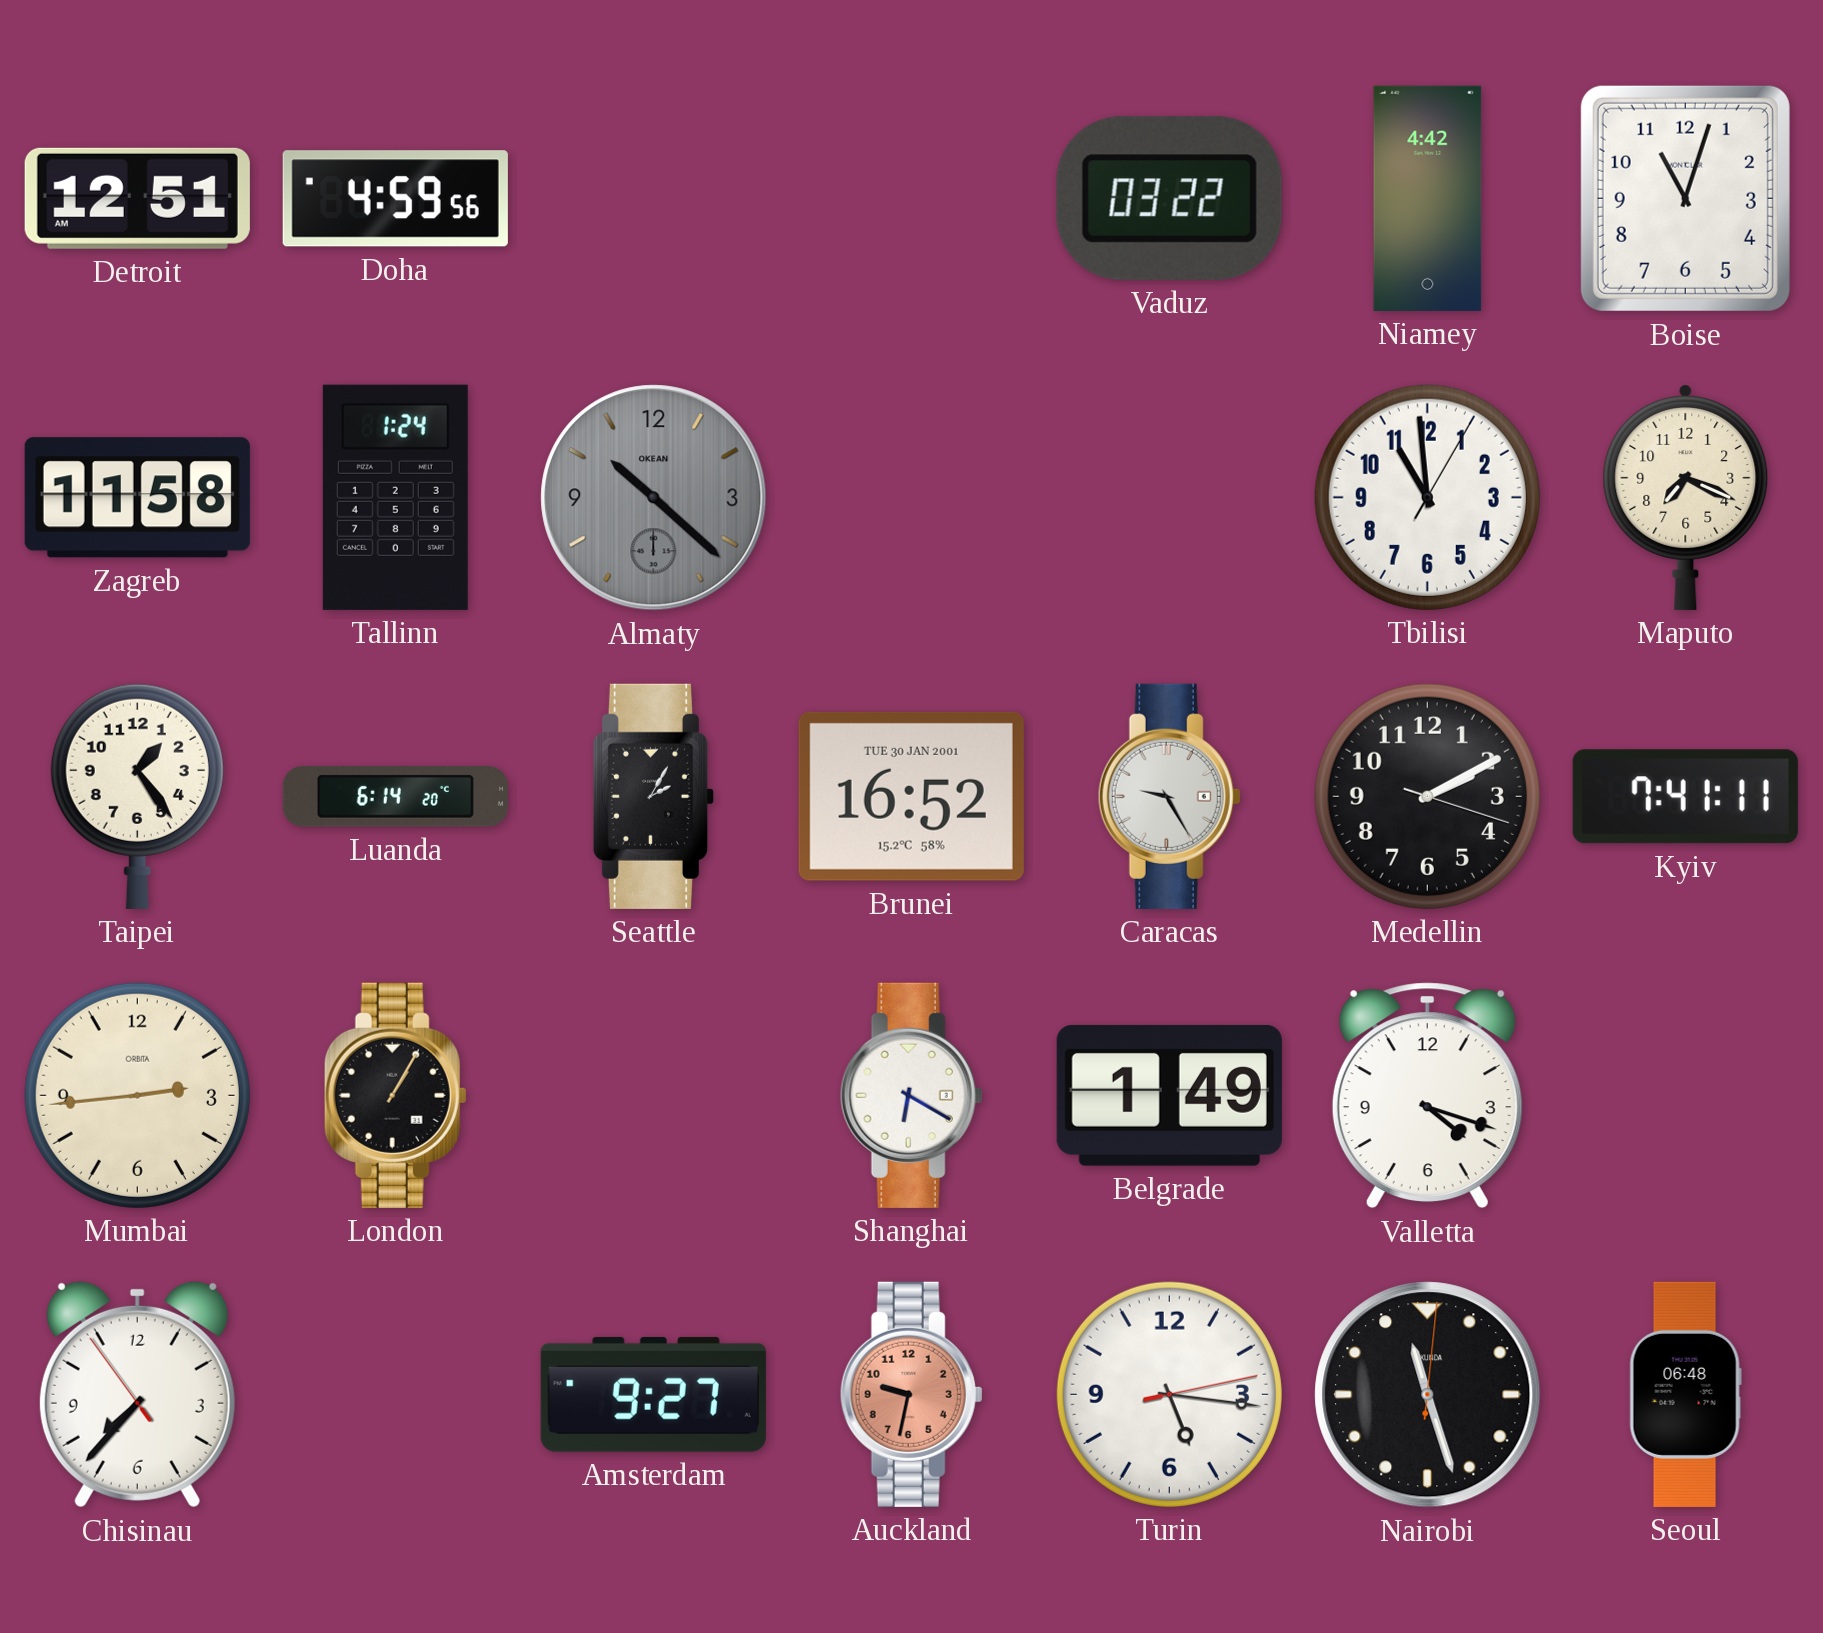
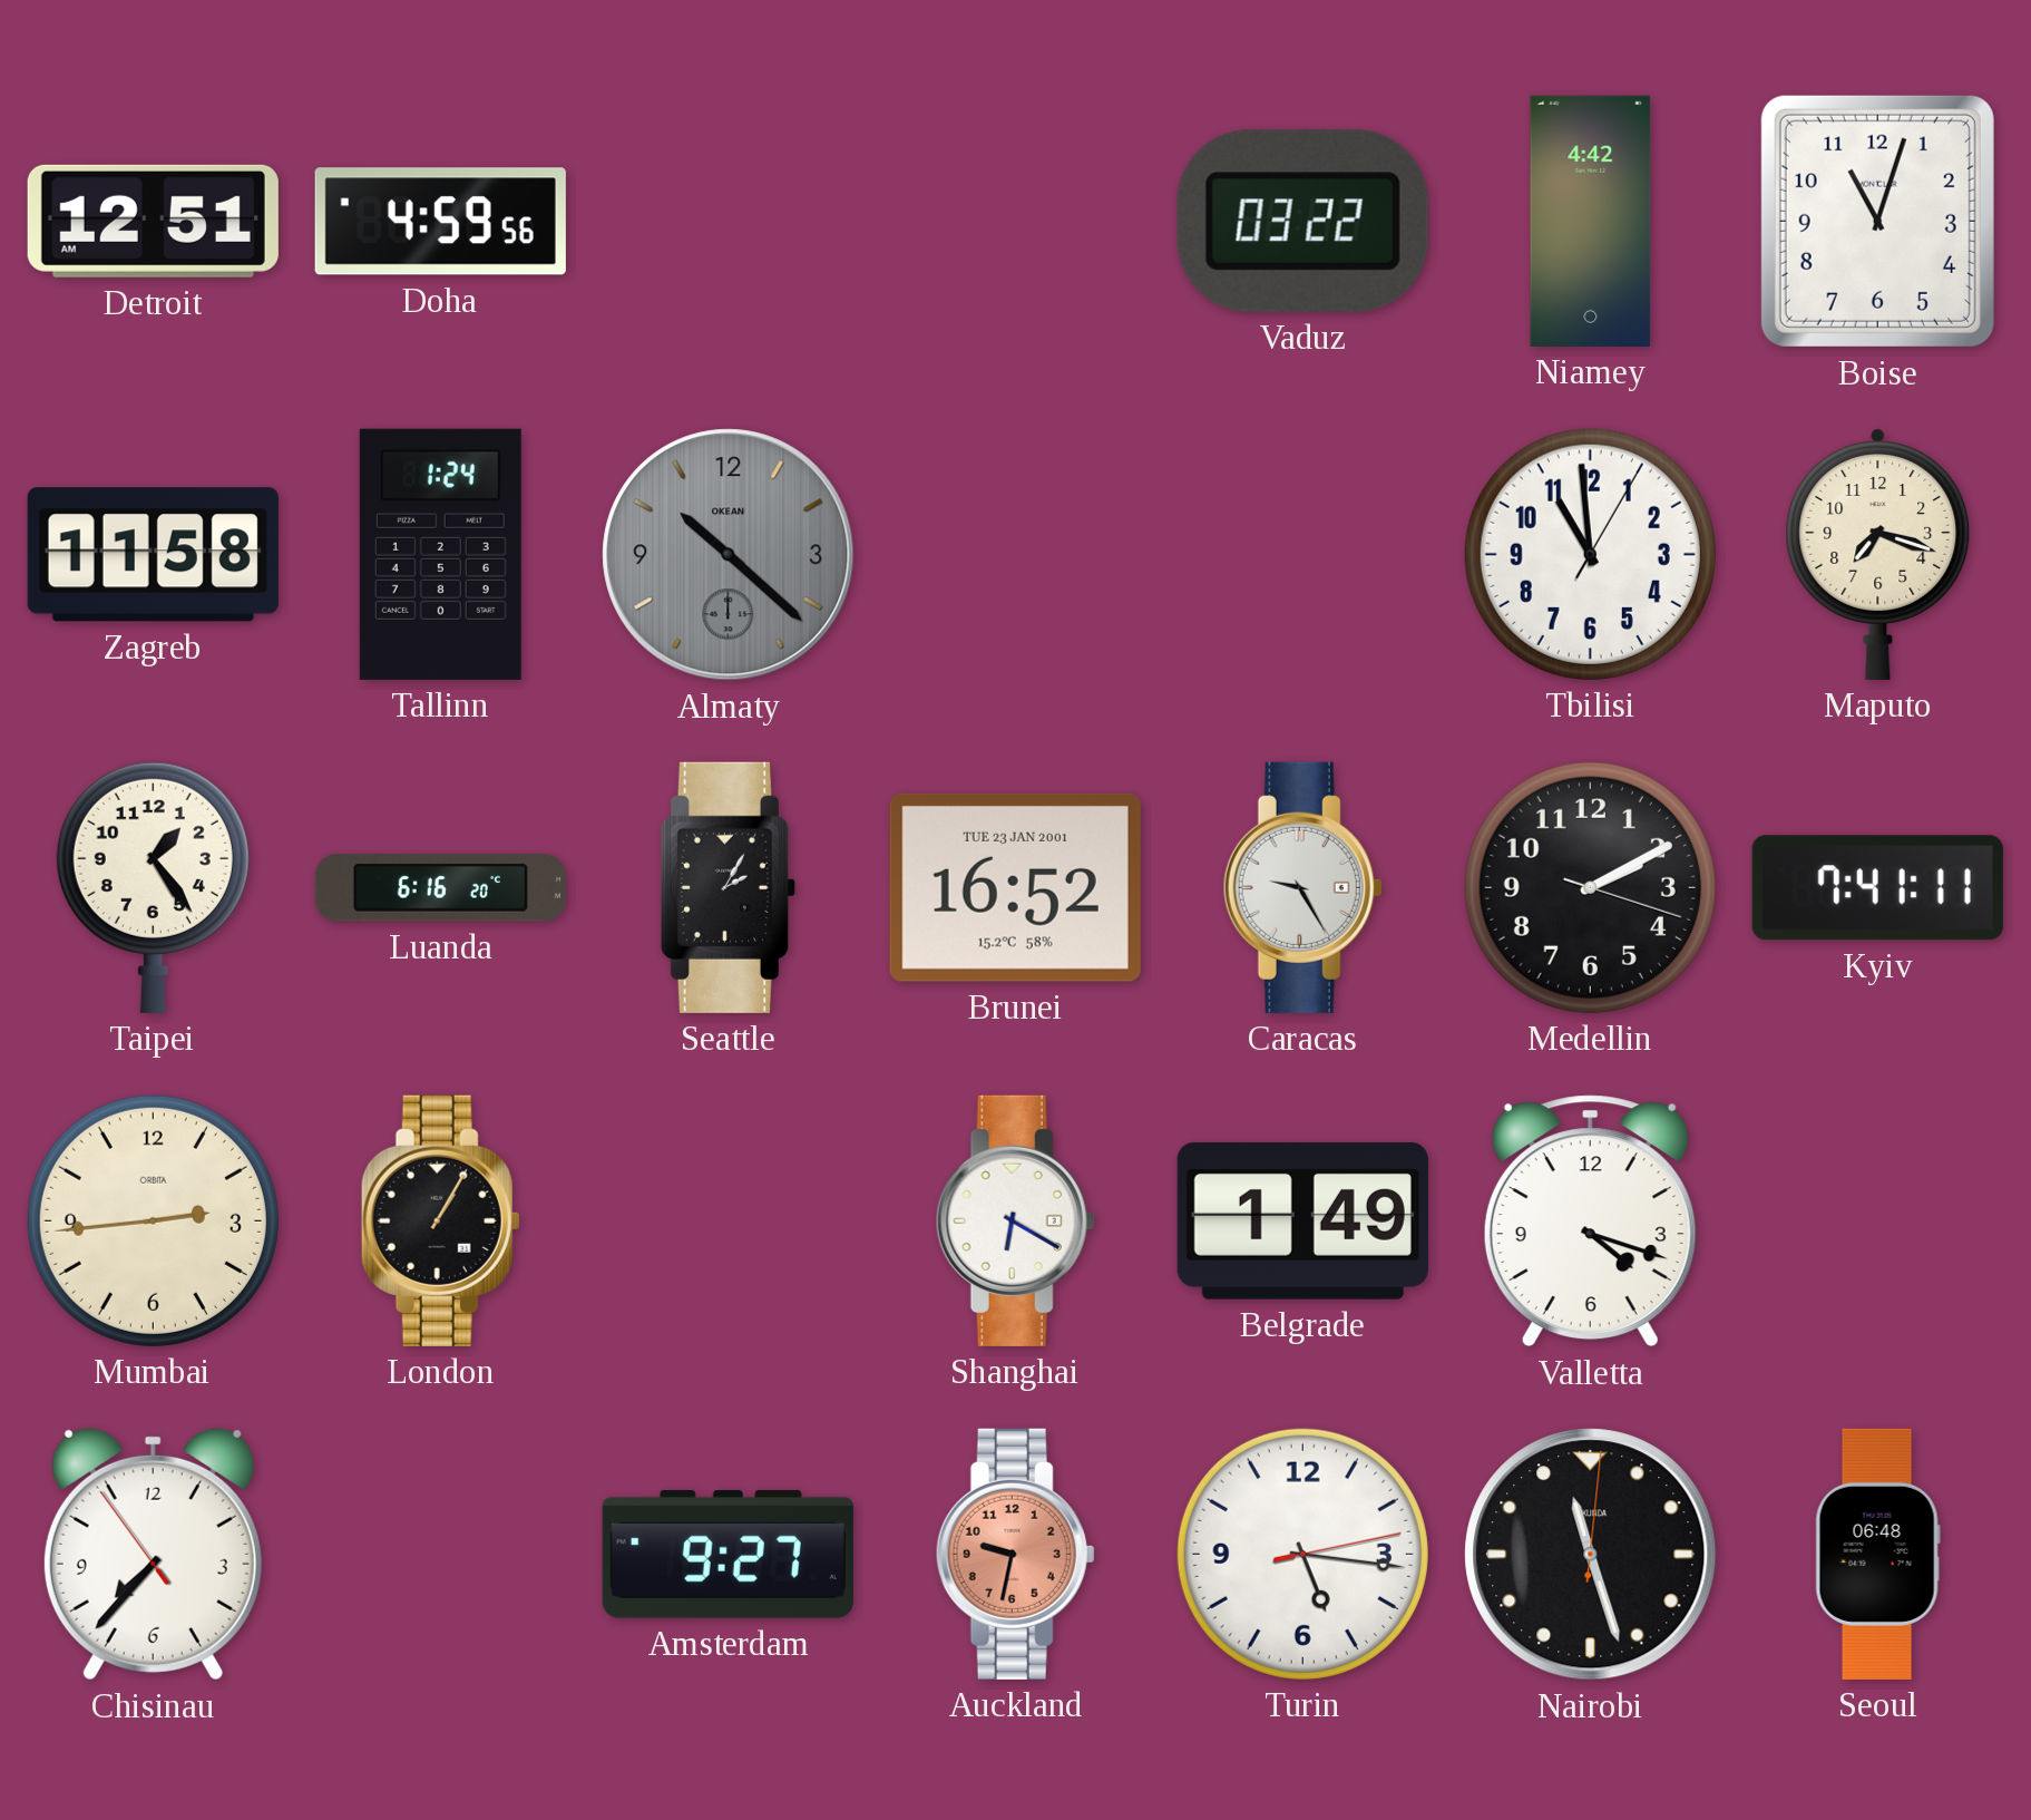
Maputo: 7:19 -> 7:18
Luanda: 6:14 -> 6:16
Brunei date: TUE 30 JAN 2001 -> TUE 23 JAN 2001
